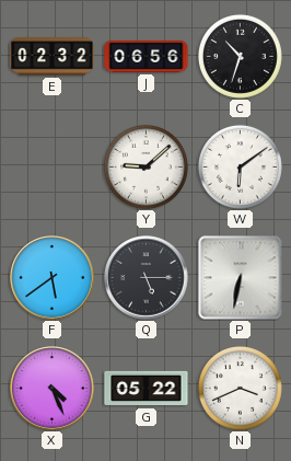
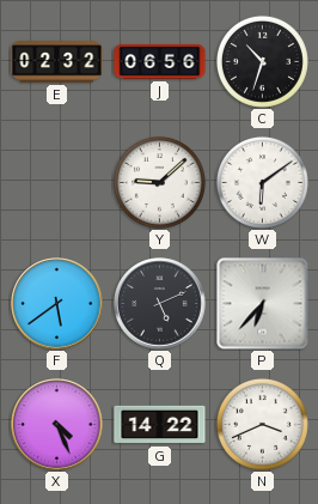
Q: 5:15 -> 5:11
P: 6:32 -> 6:37
G: 05:22 -> 14:22
